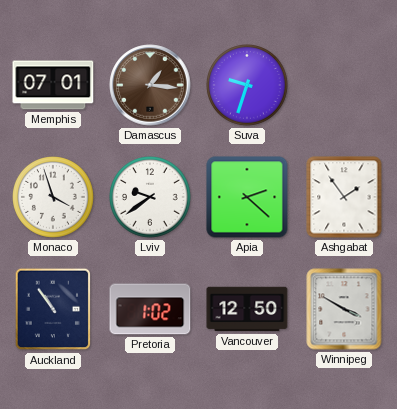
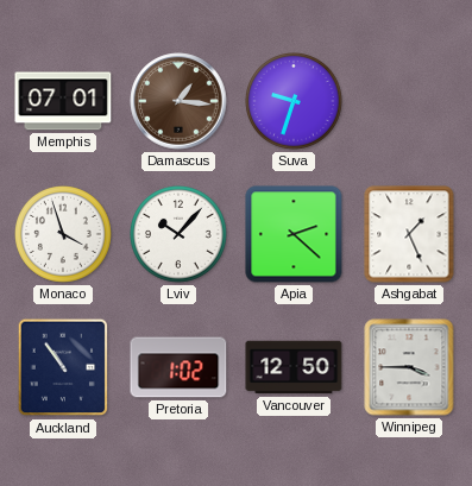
Lviv: 9:39 -> 10:07
Ashgabat: 1:54 -> 1:26
Winnipeg: 3:50 -> 3:45
